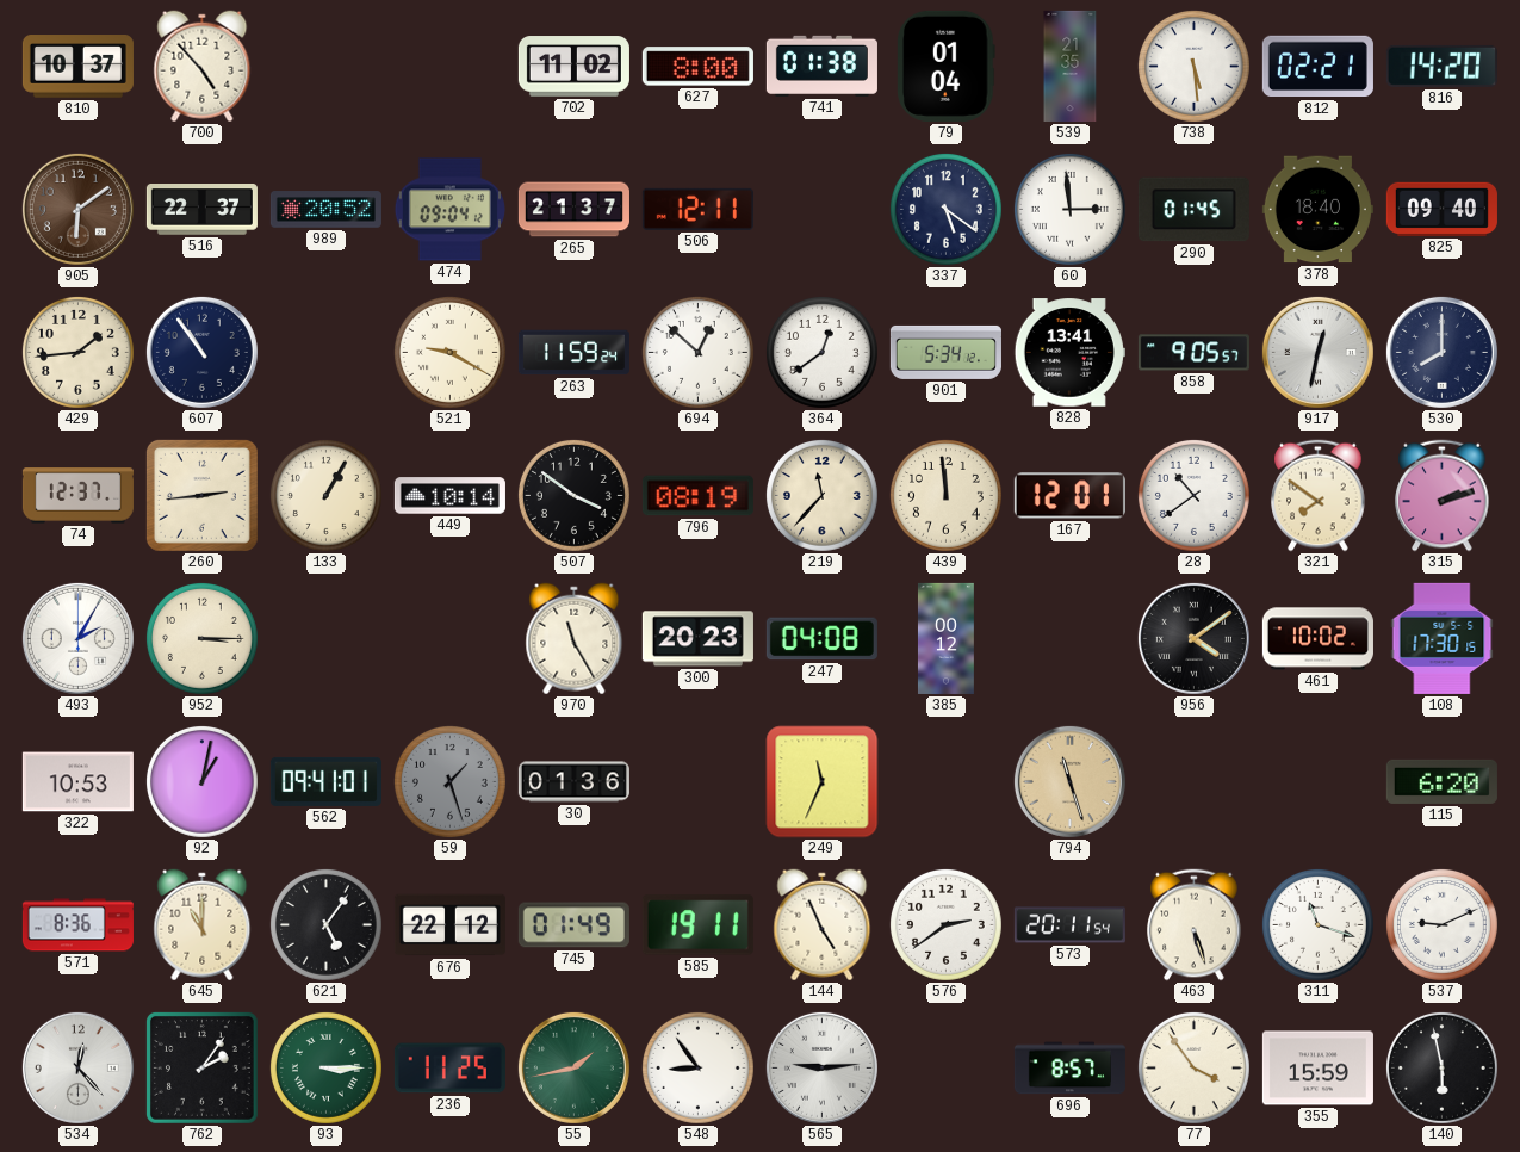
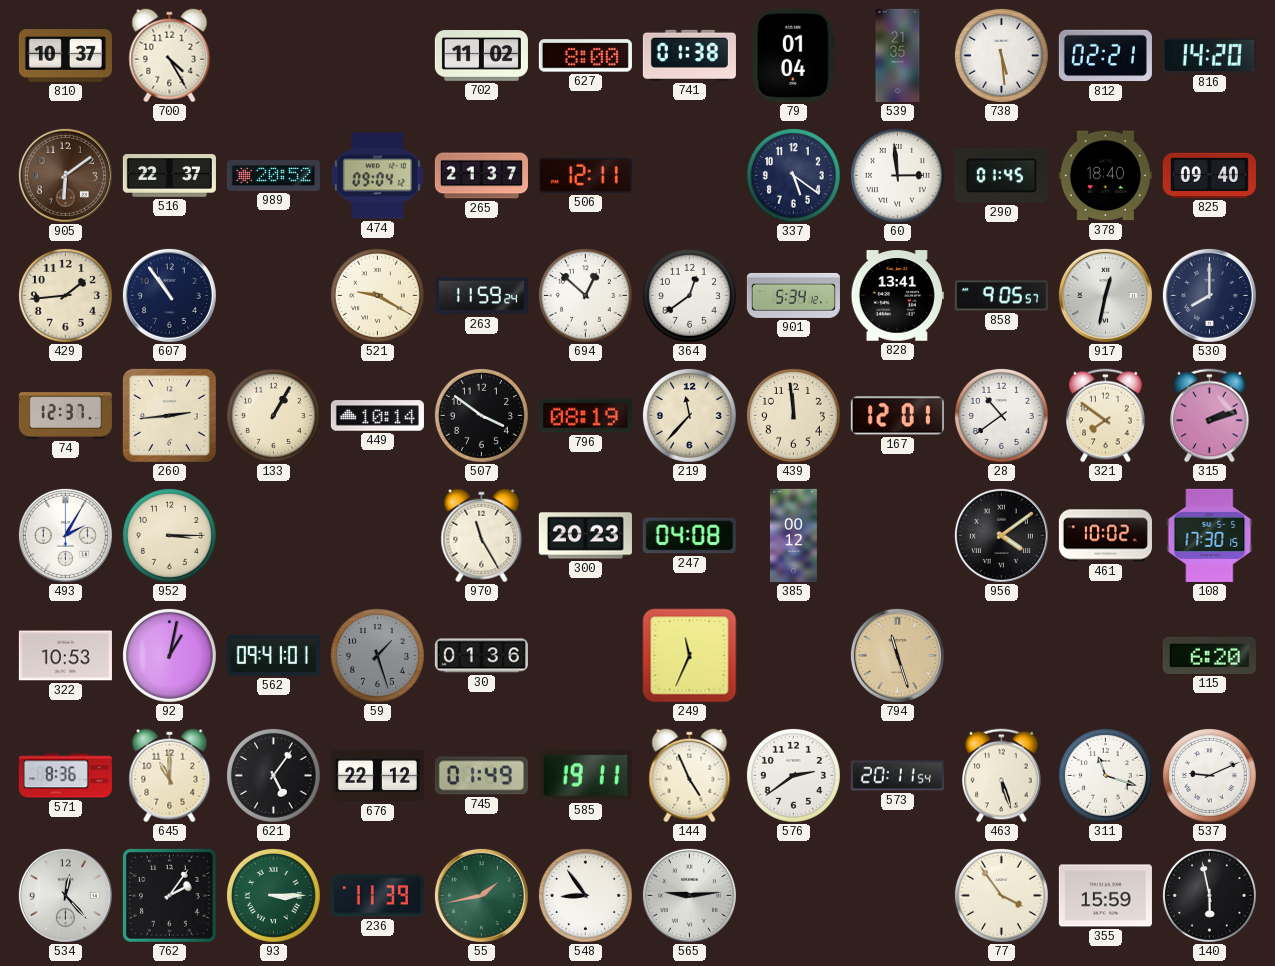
700: 4:53 -> 4:25
236: 11:25 -> 11:39
696: 8:57 -> none
